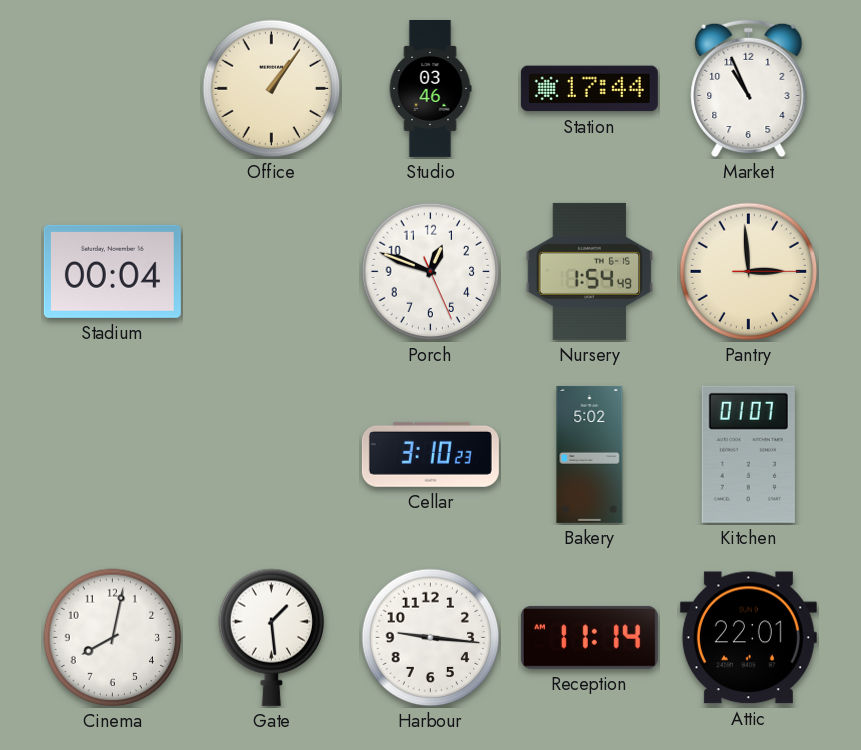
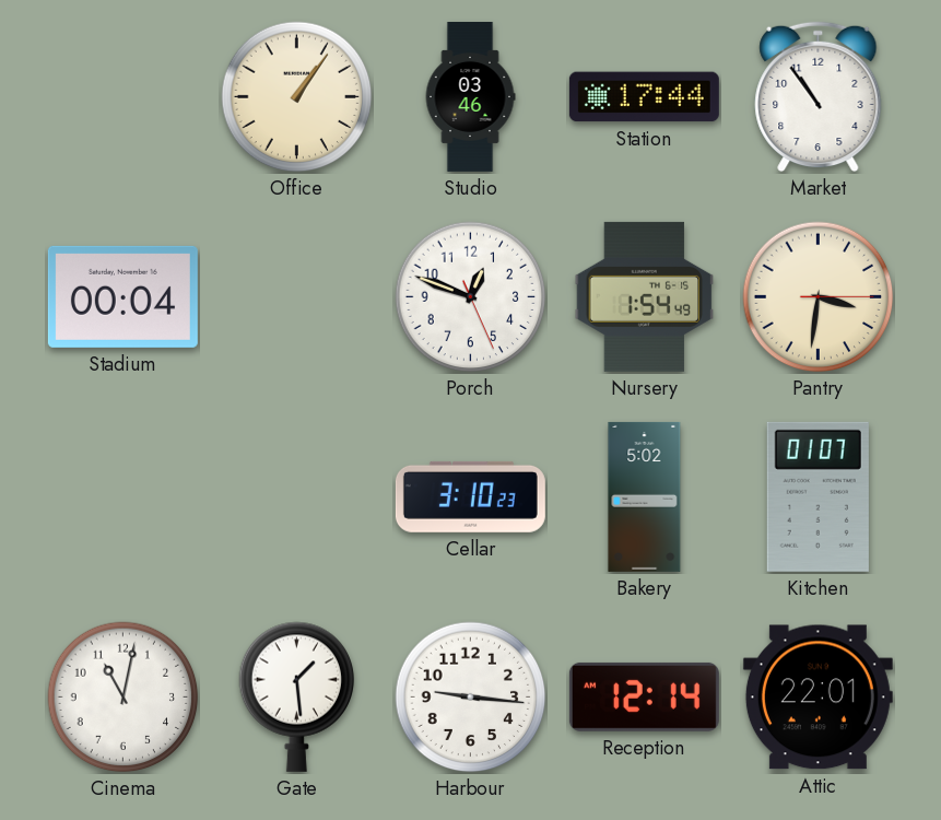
Market: 10:56 -> 10:54
Pantry: 2:59 -> 3:31
Cinema: 8:02 -> 11:02
Reception: 11:14 -> 12:14
